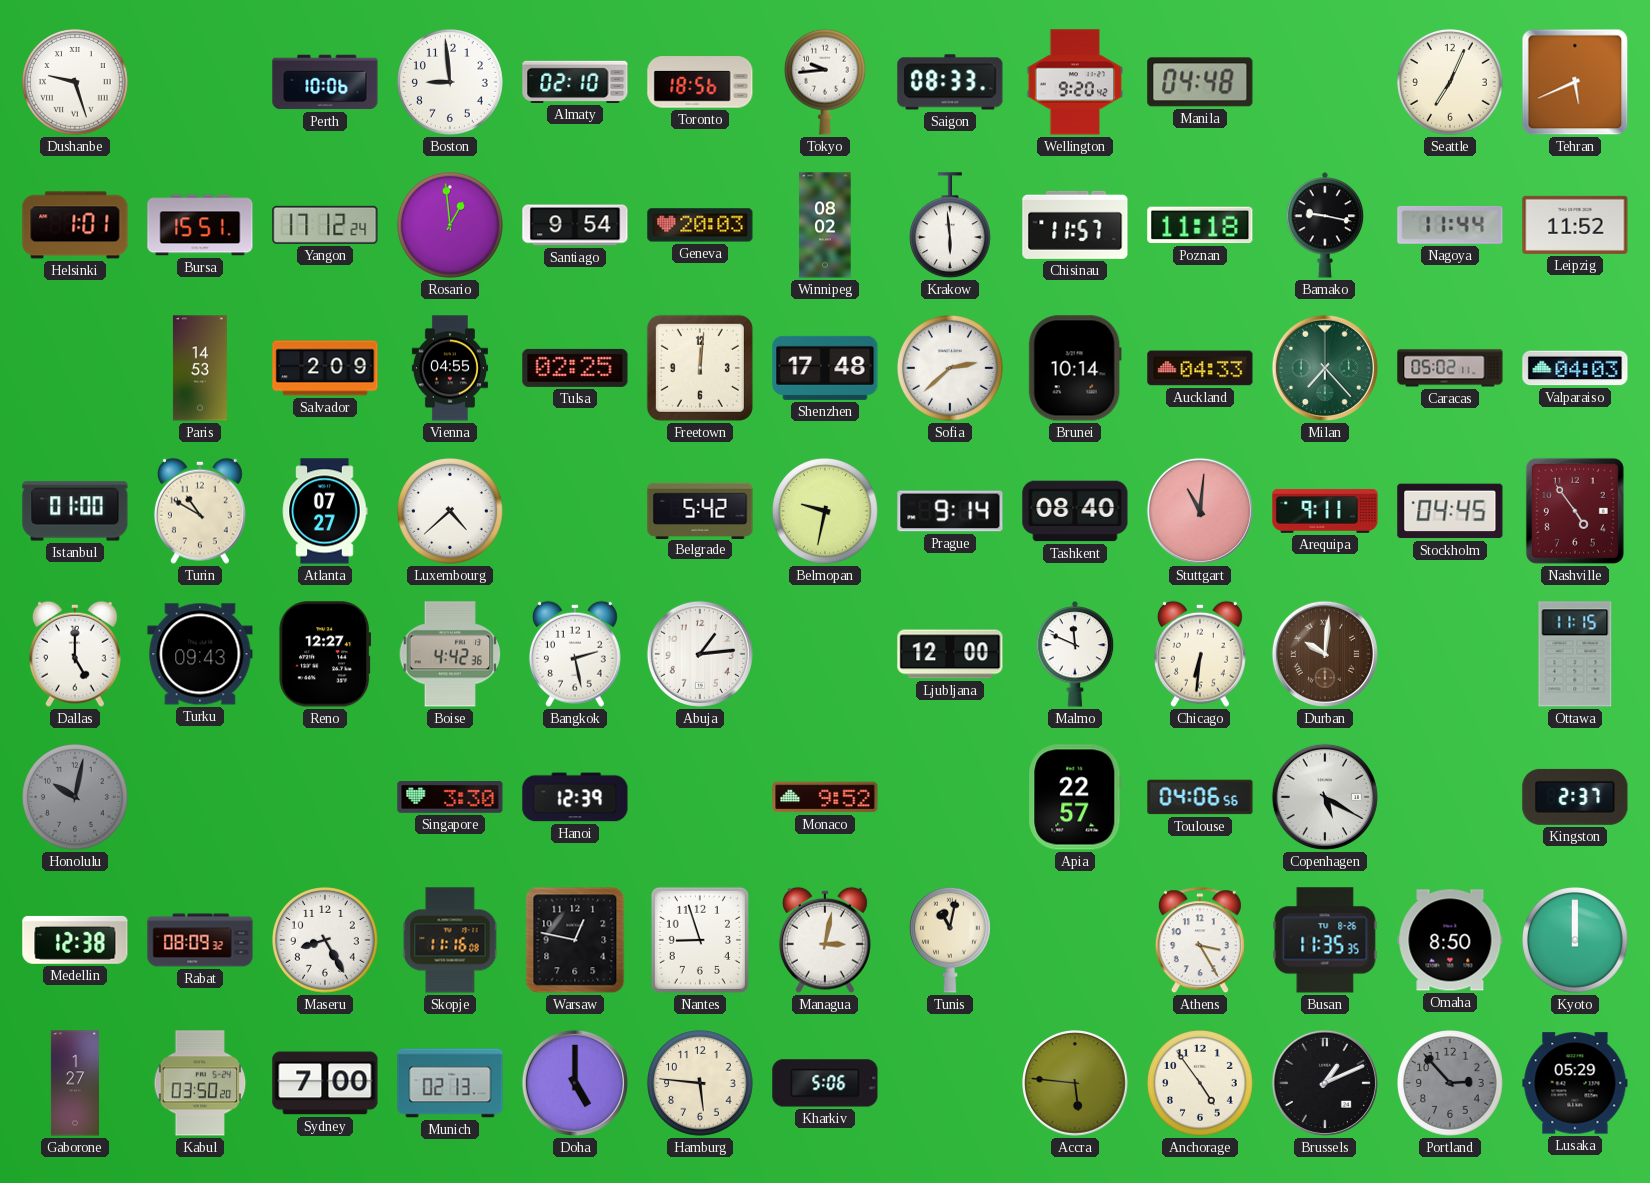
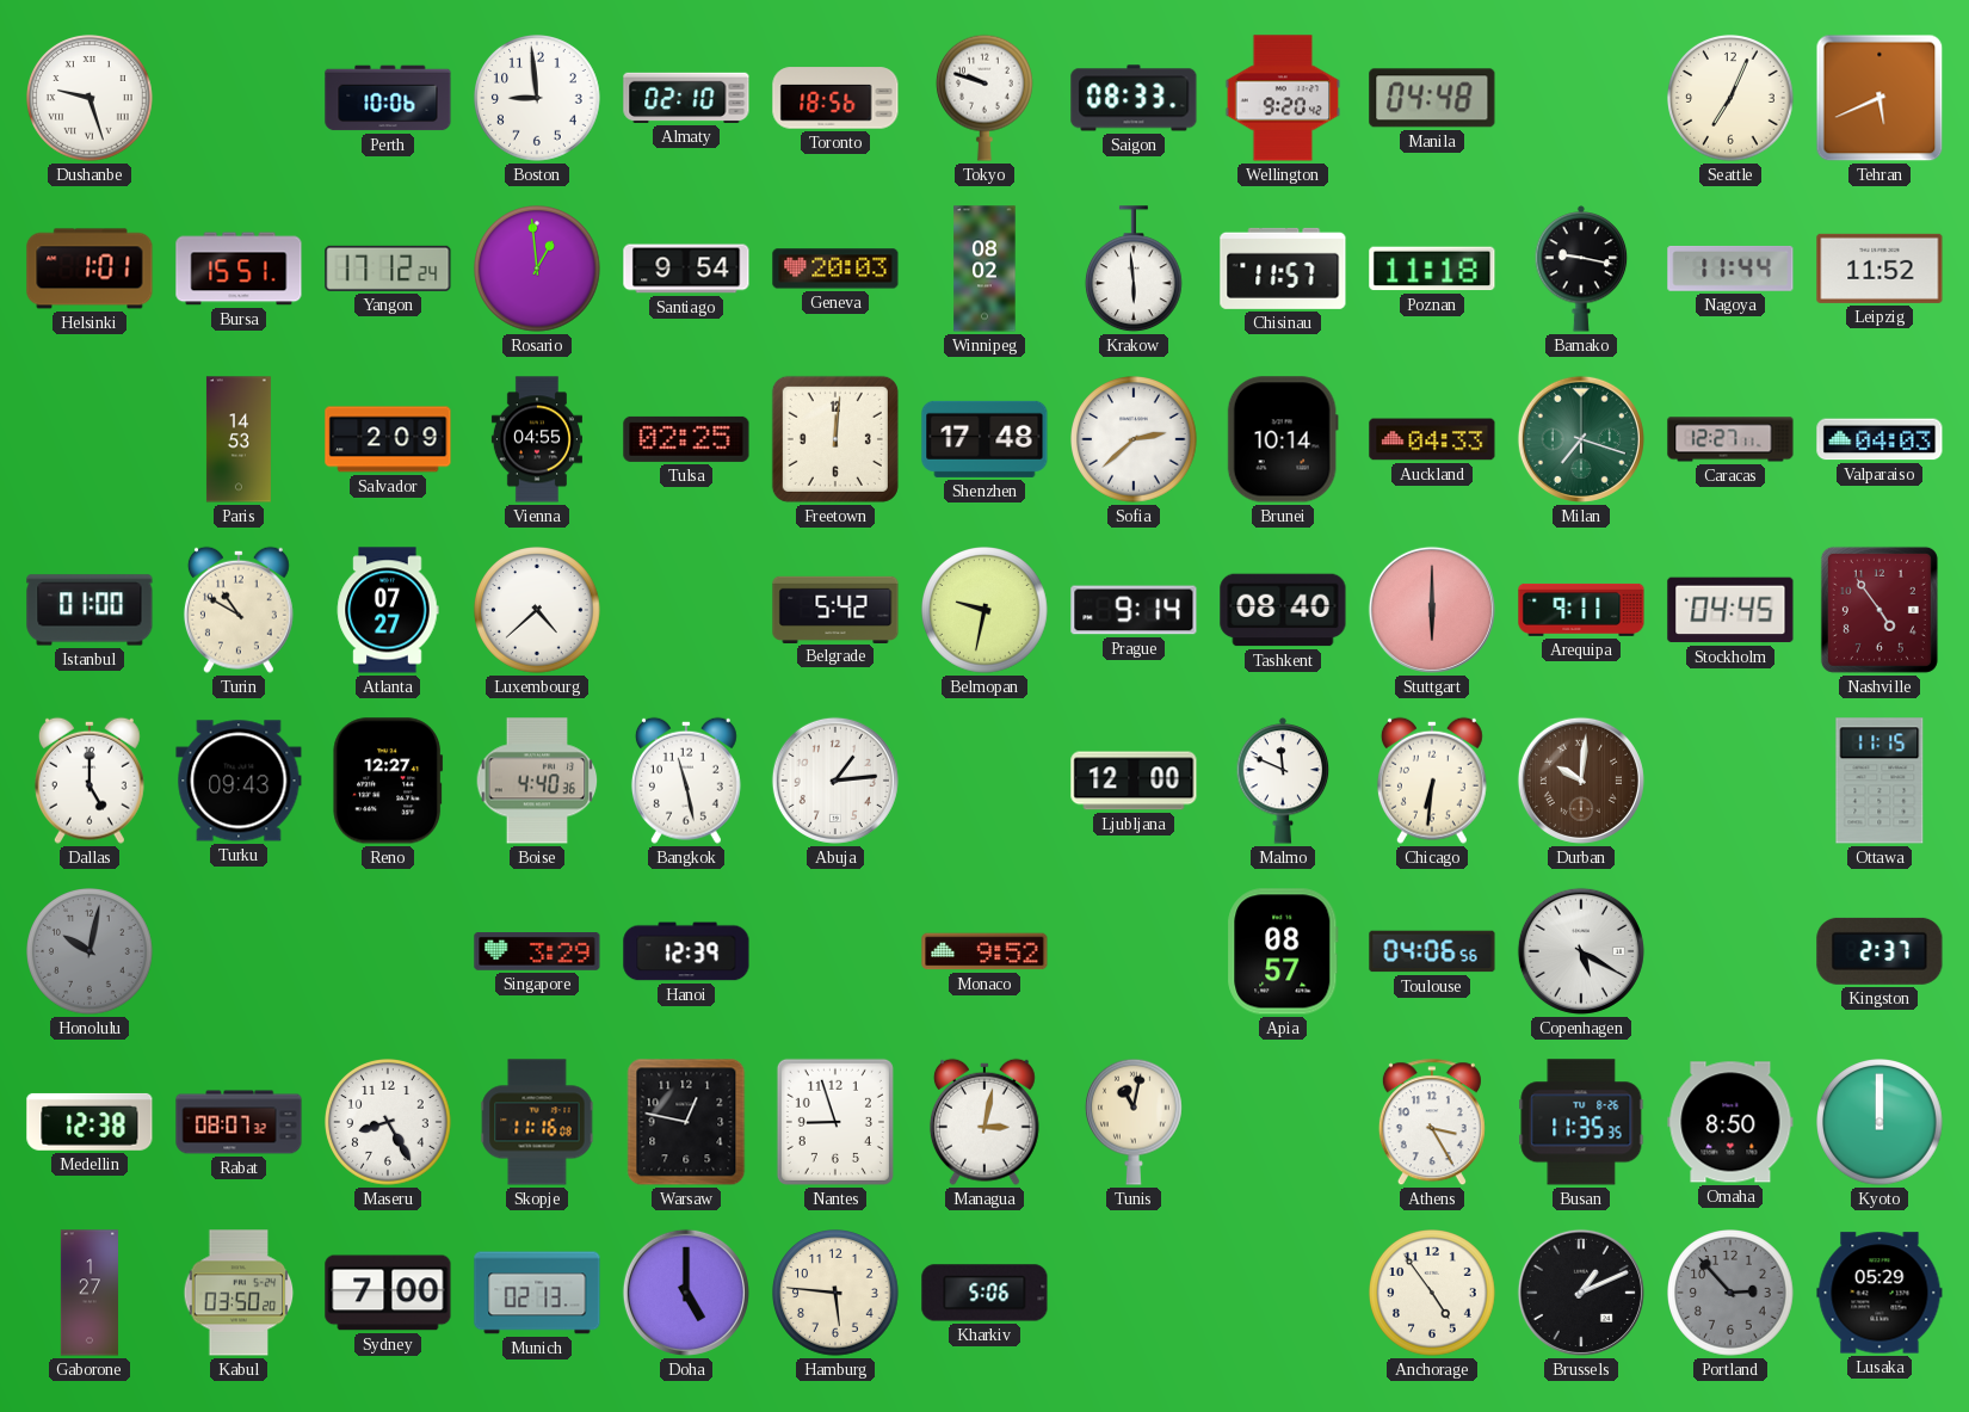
Tokyo: 9:44 -> 9:48
Milan: 7:23 -> 7:18
Caracas: 05:02 -> 12:27
Stuttgart: 11:01 -> 6:00
Boise: 4:42 -> 4:40
Bangkok: 2:28 -> 11:28
Singapore: 3:30 -> 3:29
Apia: 22:57 -> 08:57
Rabat: 08:09 -> 08:07
Accra: 5:46 -> none
